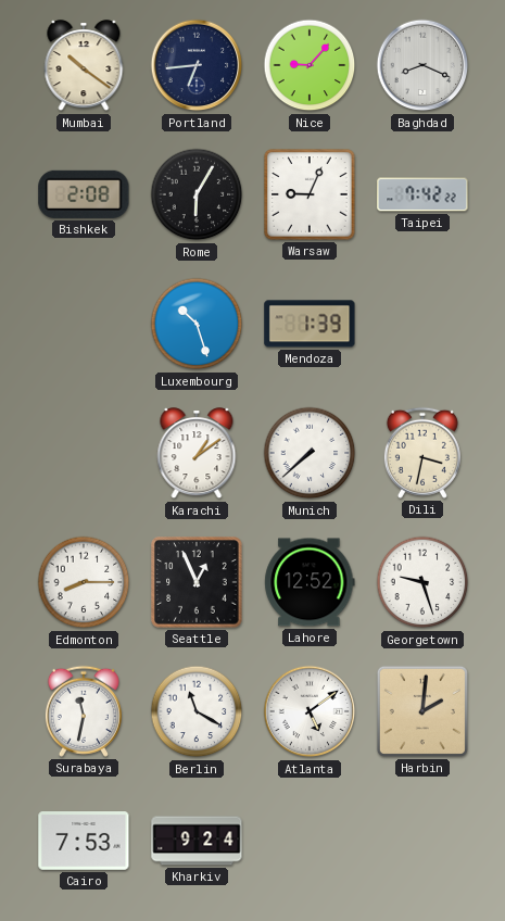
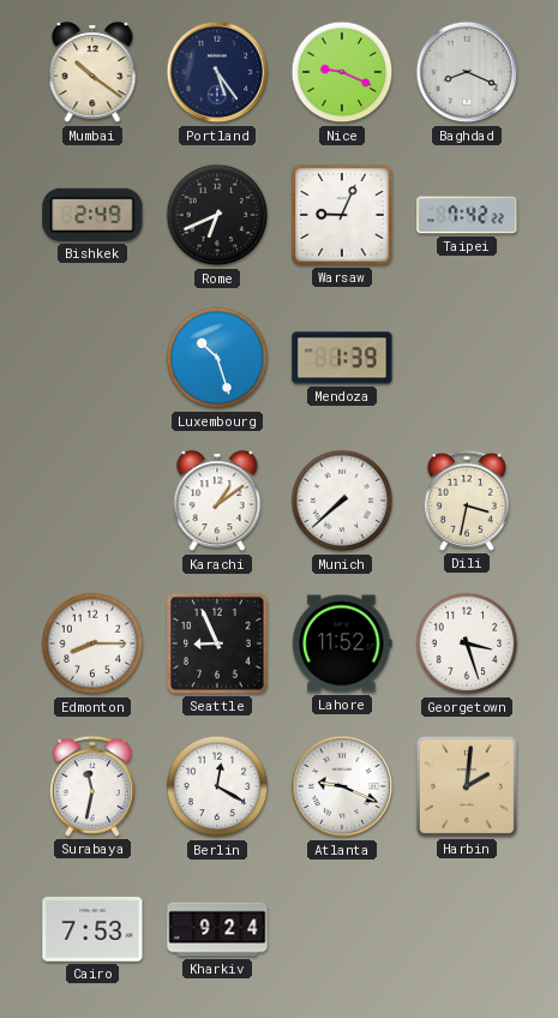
Portland: 6:44 -> 5:24
Nice: 9:07 -> 9:19
Bishkek: 2:08 -> 2:49
Rome: 6:05 -> 6:41
Seattle: 12:56 -> 8:56
Lahore: 12:52 -> 11:52
Georgetown: 9:27 -> 3:27
Berlin: 11:20 -> 12:20
Atlanta: 5:09 -> 9:19
